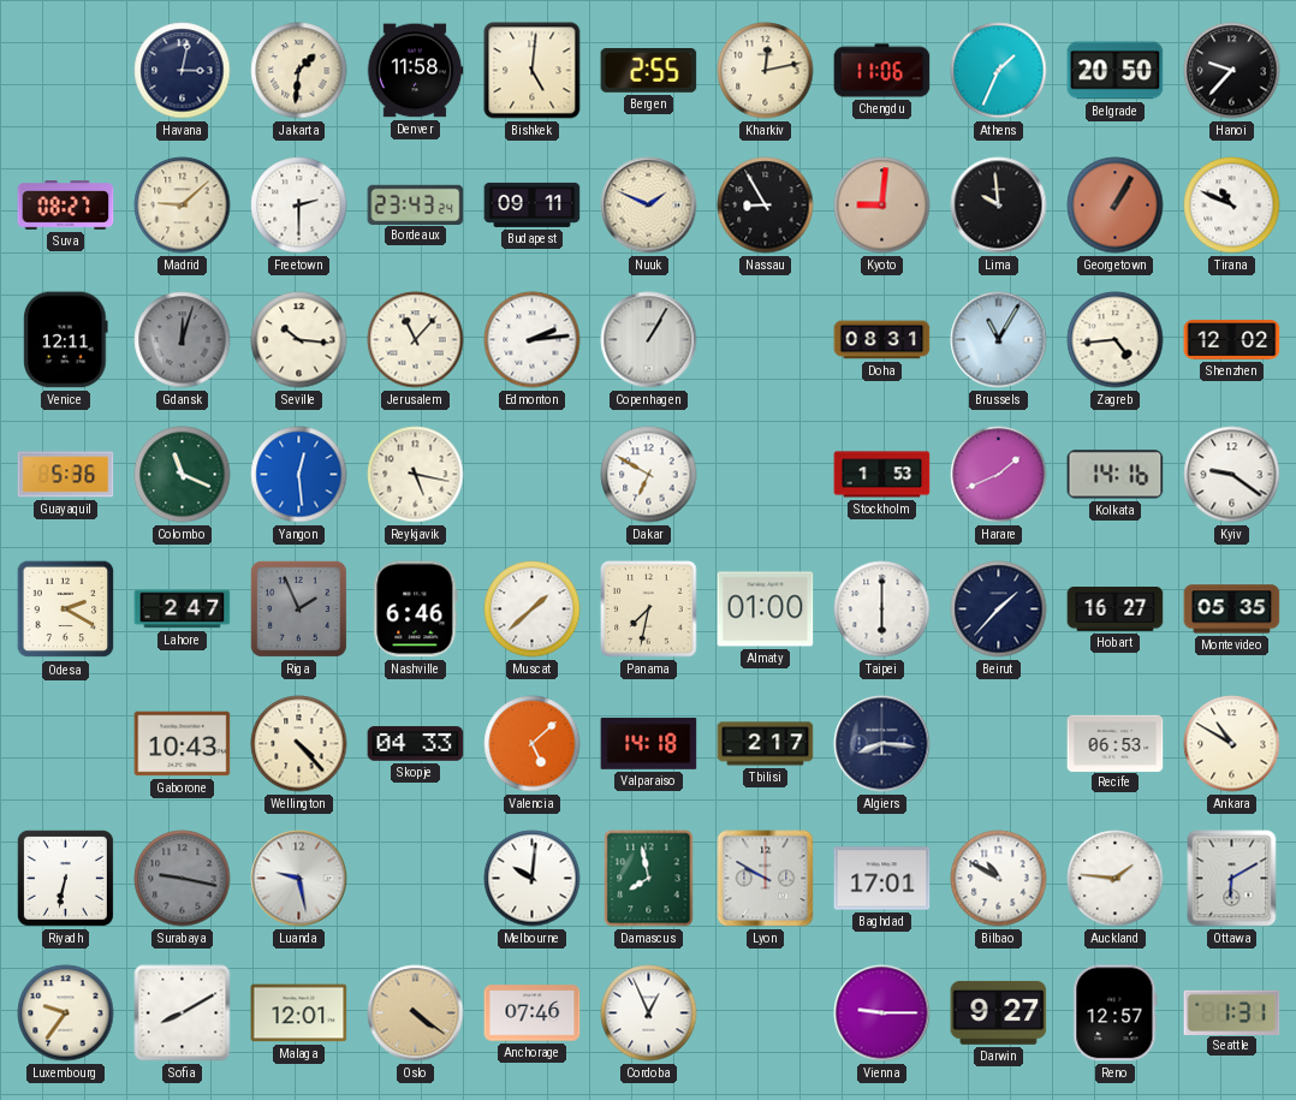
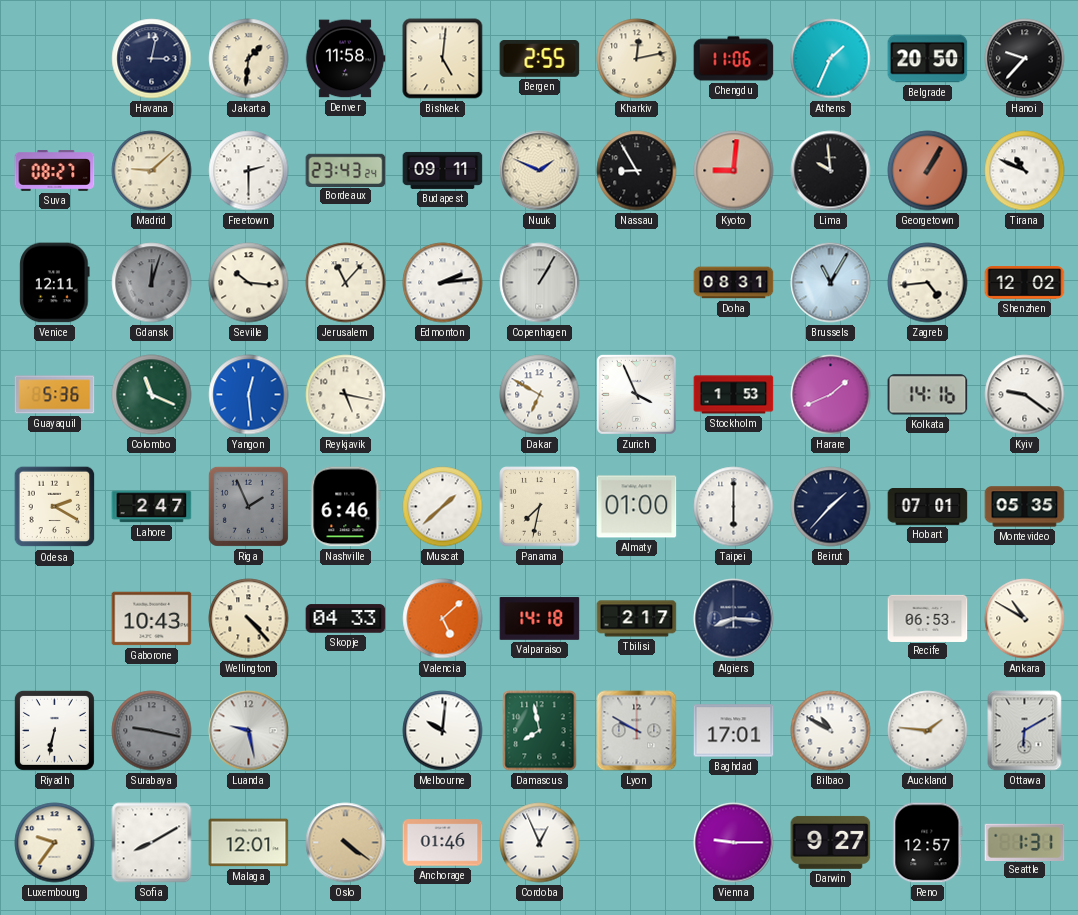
Zurich: none -> 3:56
Hobart: 16:27 -> 07:01
Anchorage: 07:46 -> 01:46
